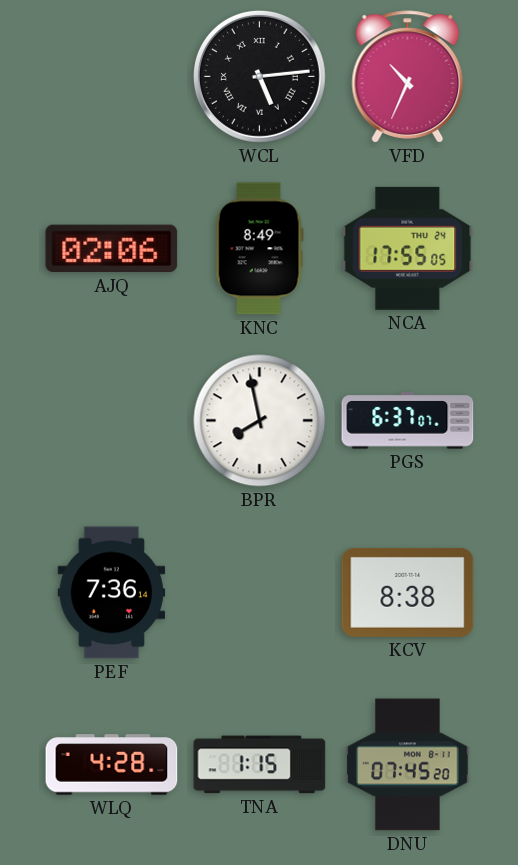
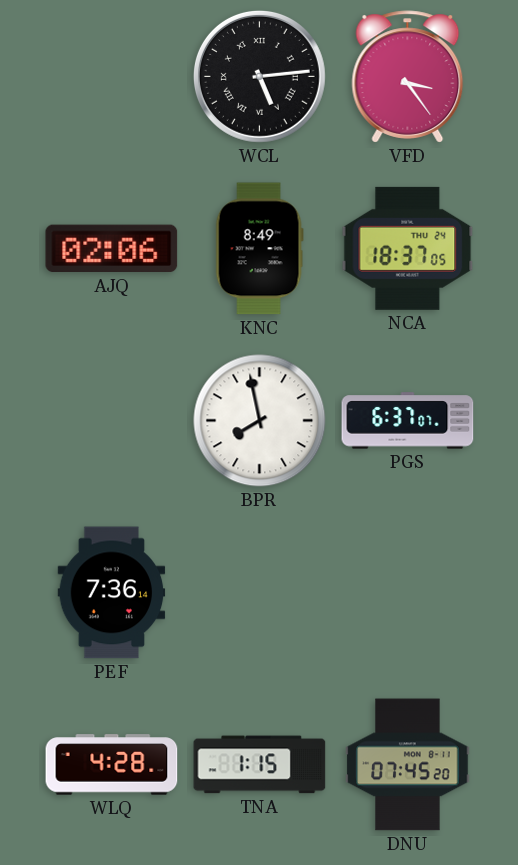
VFD: 10:34 -> 3:24
NCA: 17:55 -> 18:37
KCV: 8:38 -> none
